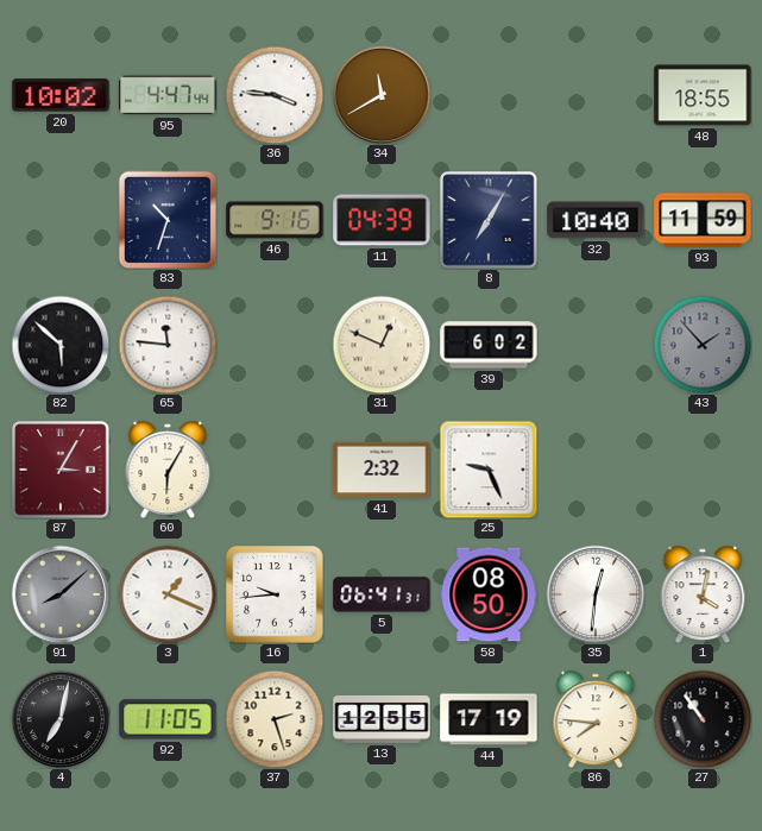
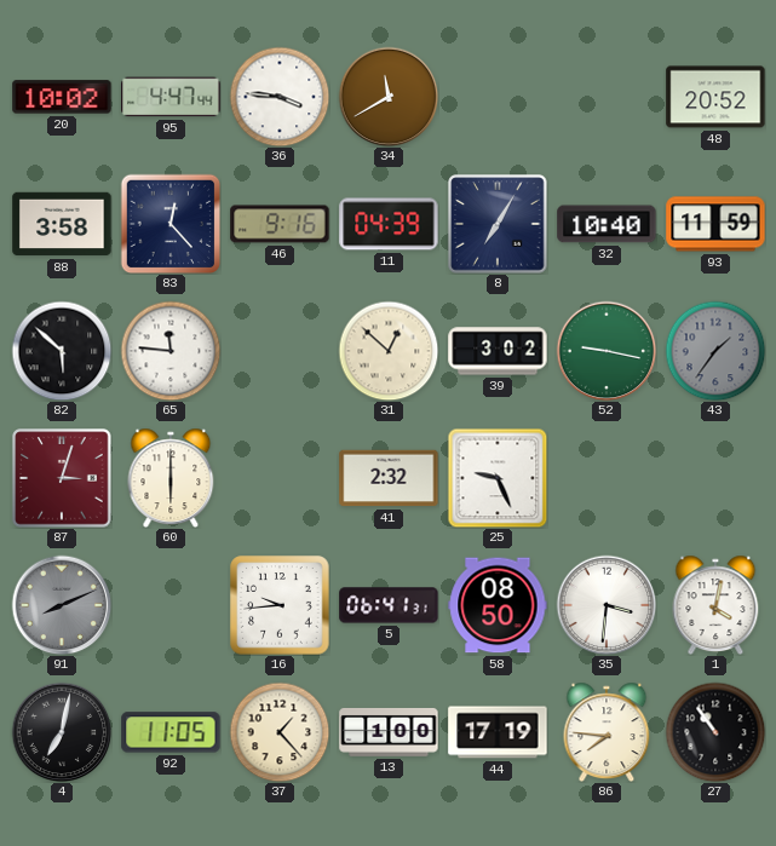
48: 18:55 -> 20:52
88: none -> 3:58
83: 10:33 -> 12:23
31: 12:49 -> 12:52
39: 6:02 -> 3:02
52: none -> 9:17
43: 1:53 -> 1:36
87: 3:05 -> 3:03
60: 6:05 -> 6:00
91: 8:08 -> 8:11
3: 1:19 -> none
35: 12:31 -> 3:31
37: 2:27 -> 1:23
13: 12:55 -> 1:00
